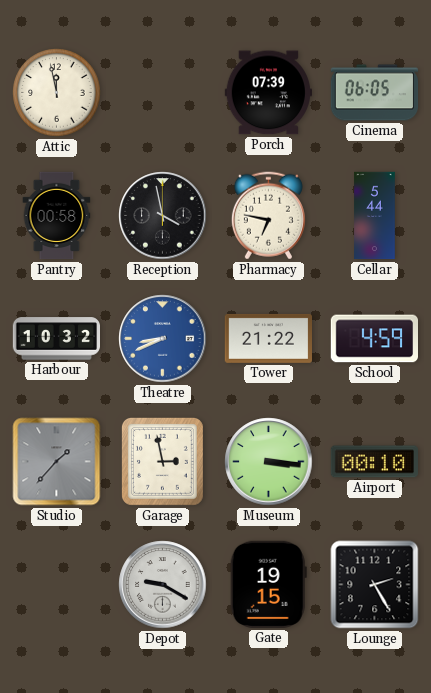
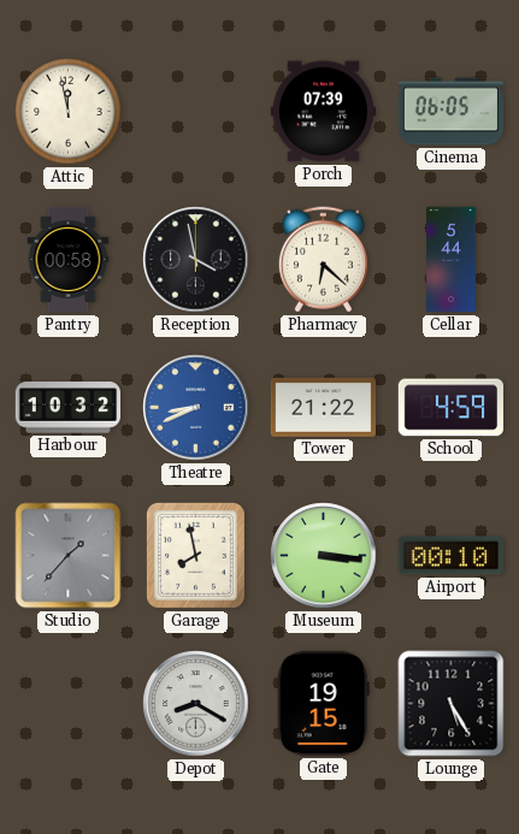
Pharmacy: 6:47 -> 6:22
Garage: 2:58 -> 7:58
Depot: 9:20 -> 8:20
Lounge: 2:25 -> 5:25
